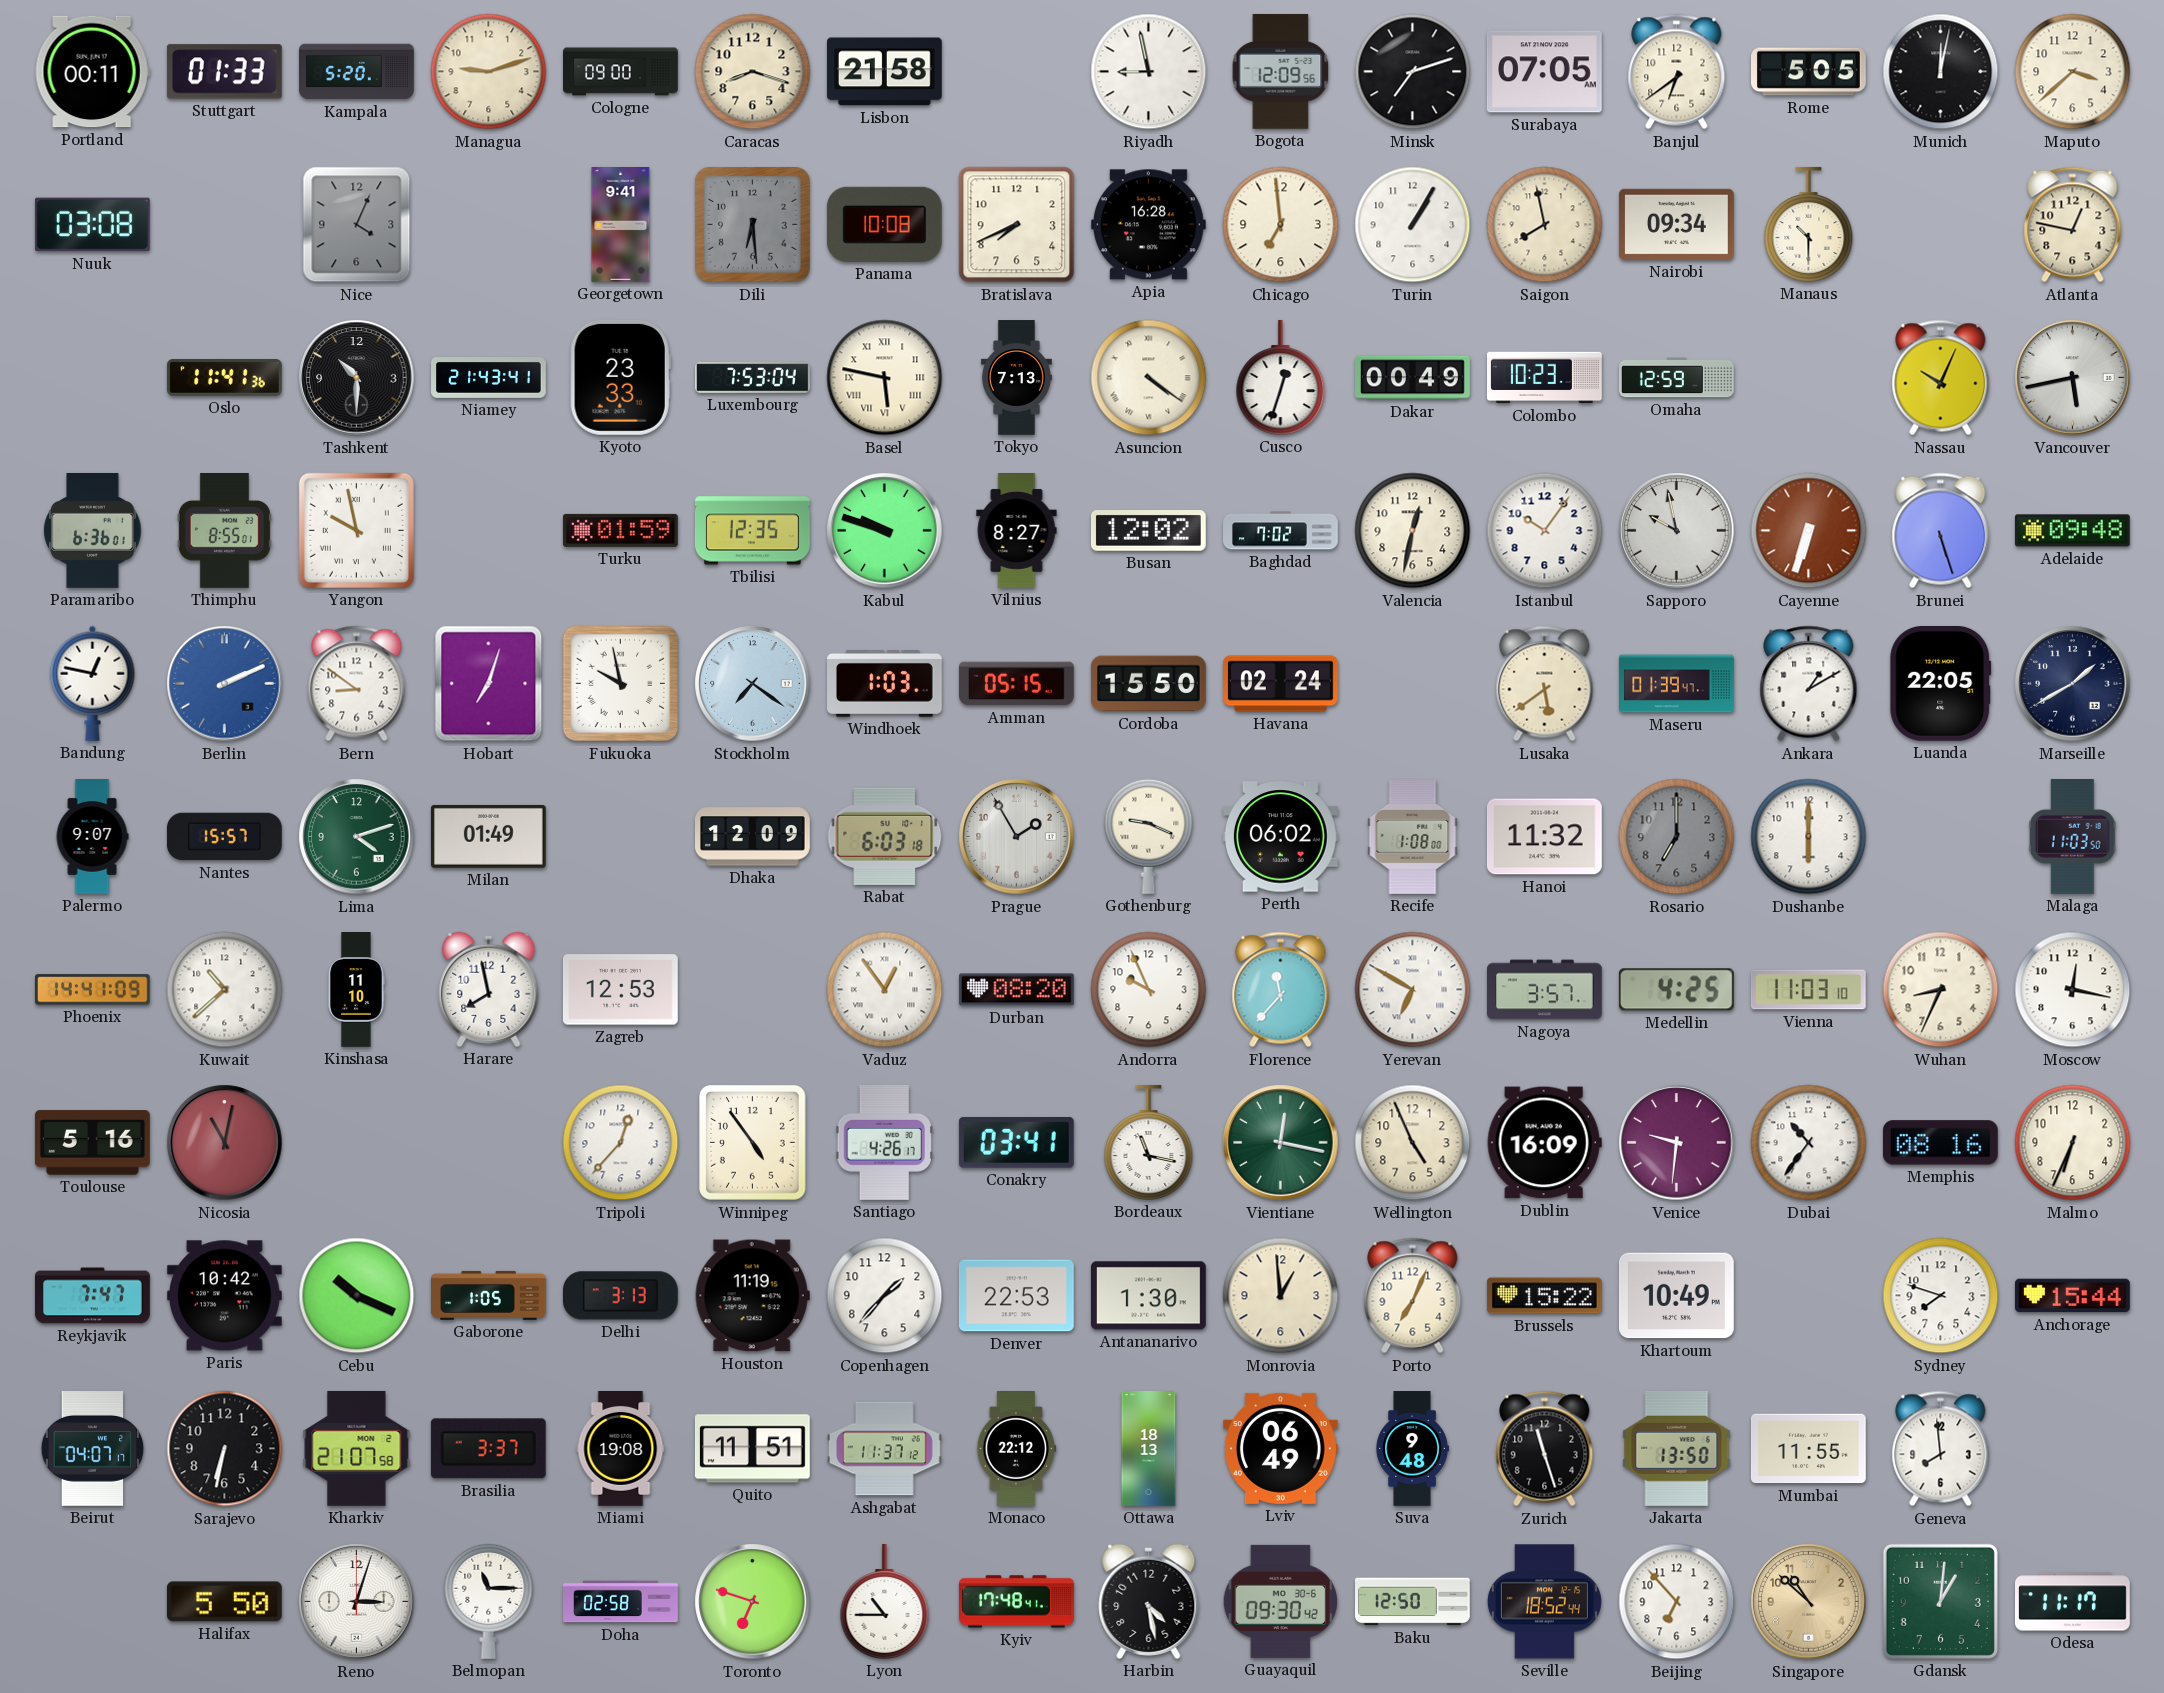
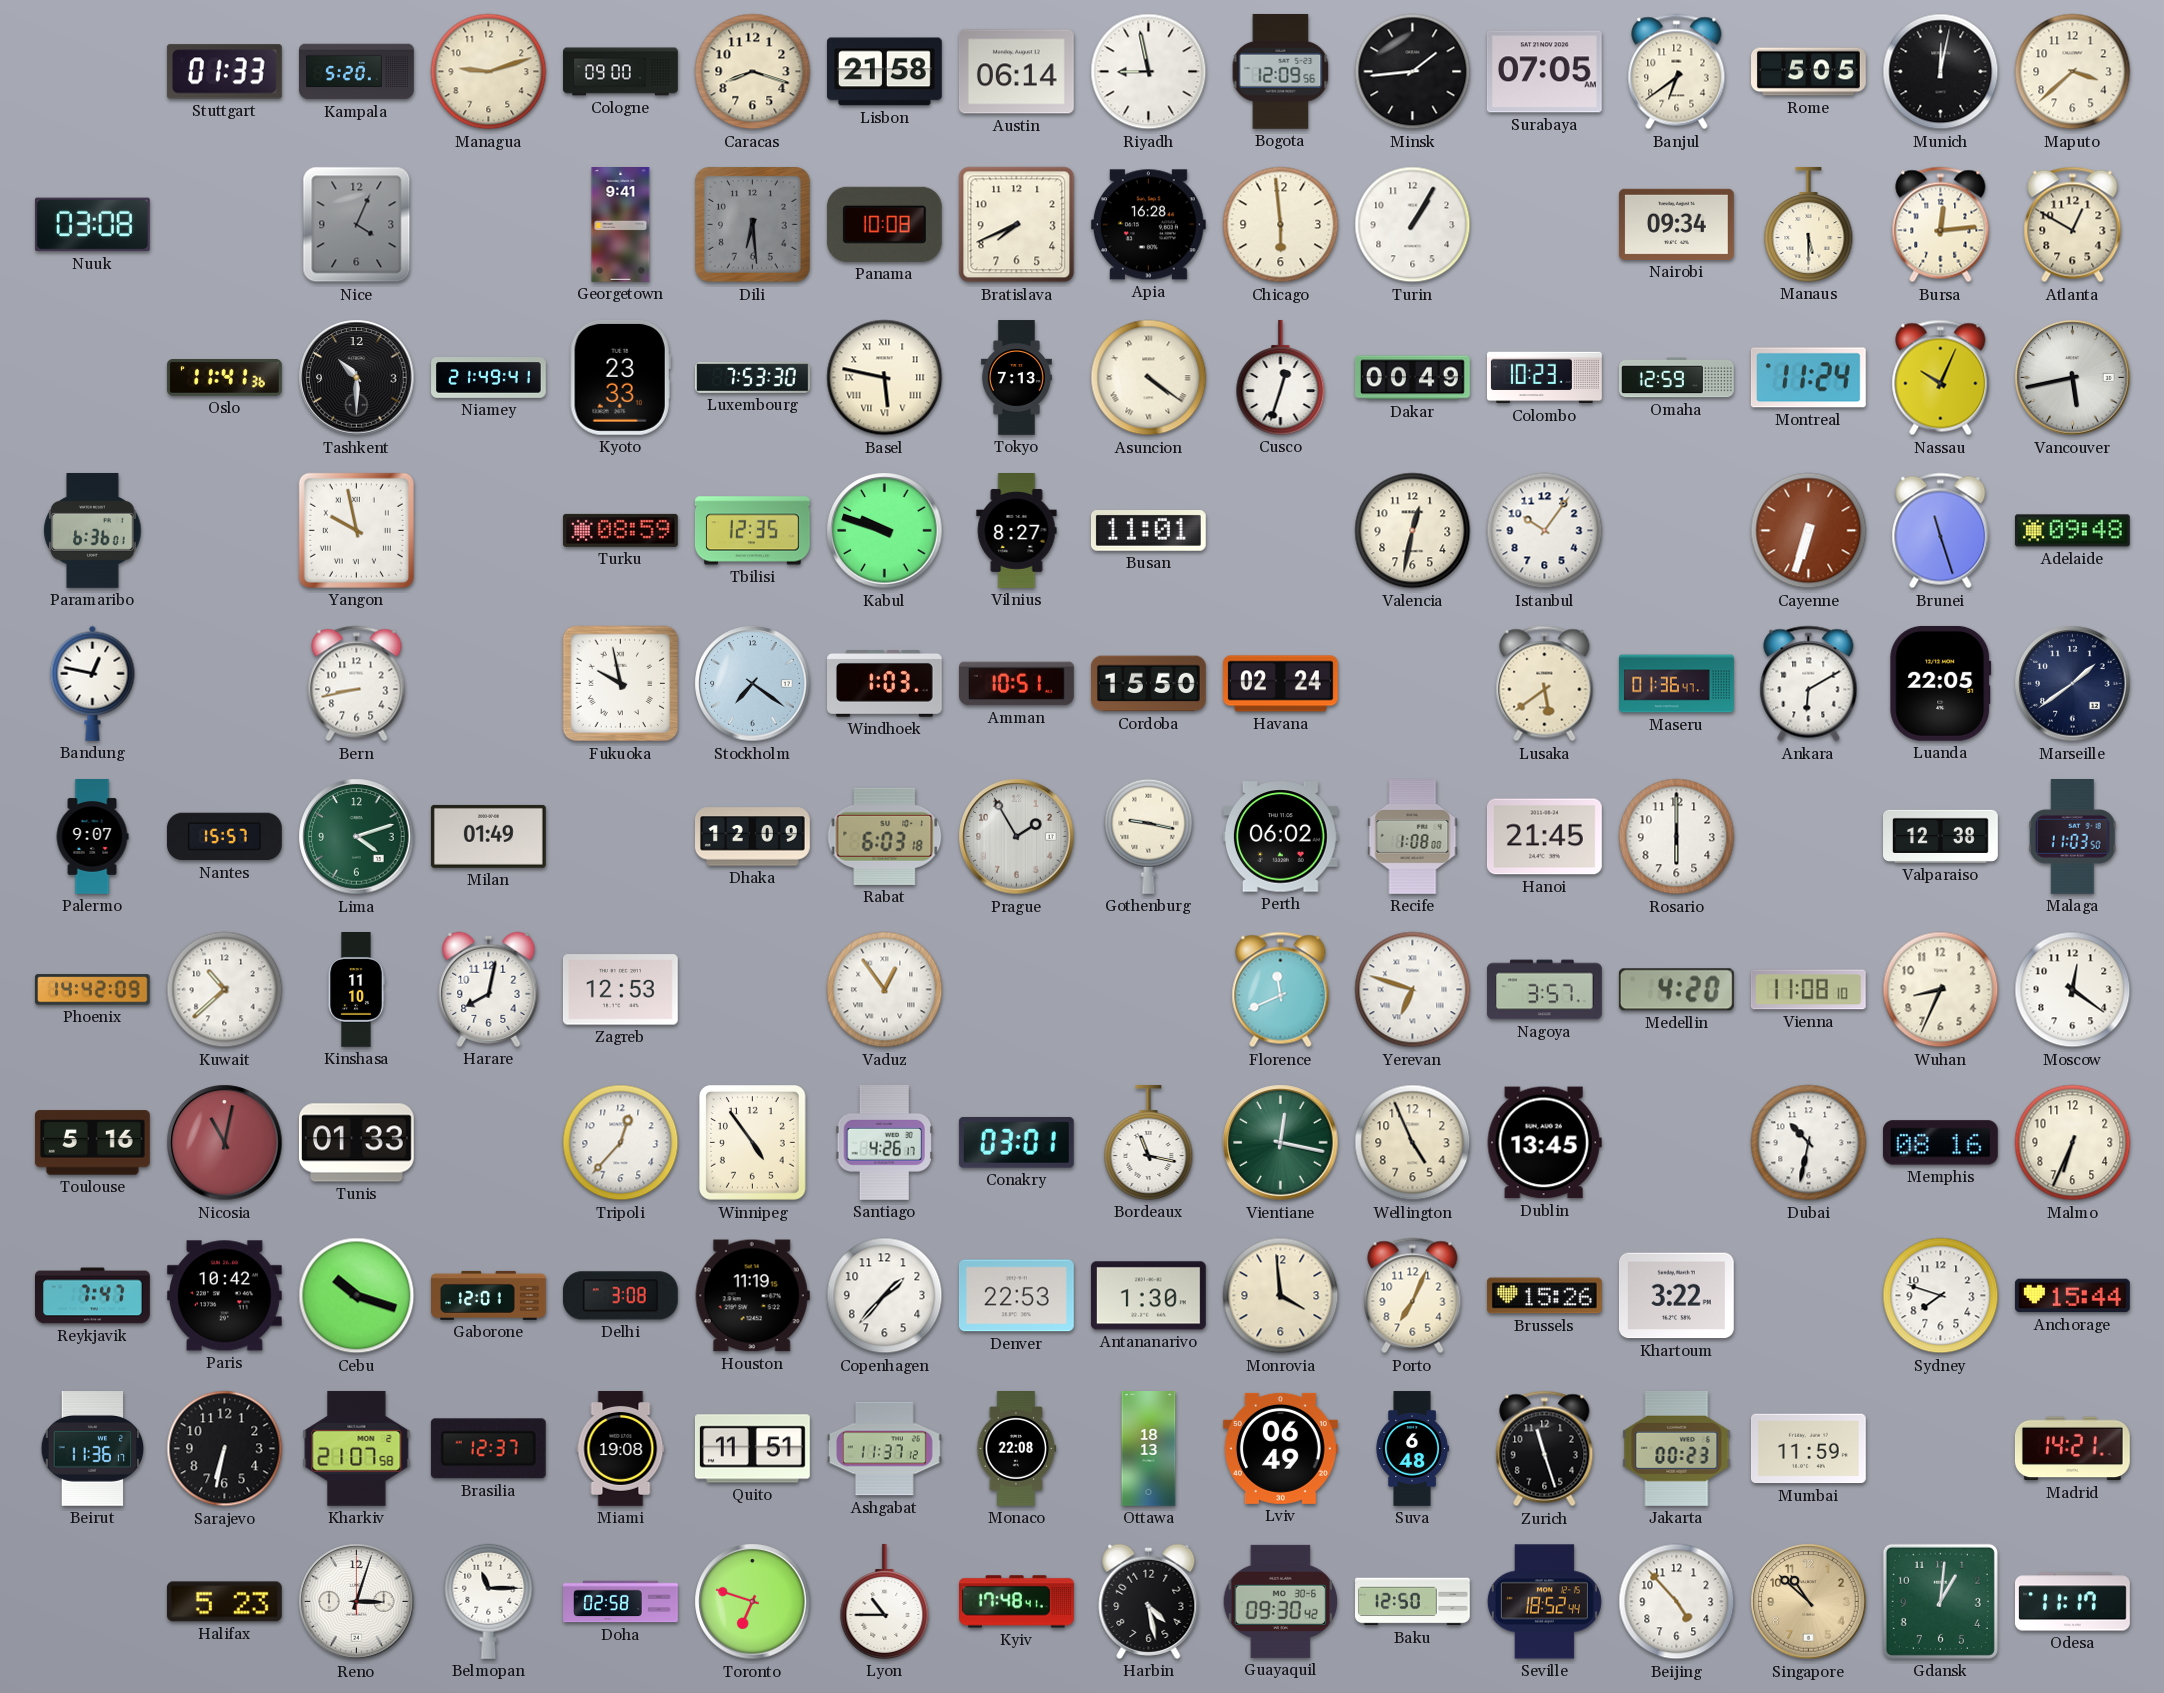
Portland: 00:11 -> none
Austin: none -> 06:14
Minsk: 7:12 -> 1:44
Chicago: 6:59 -> 5:59
Saigon: 7:58 -> none
Manaus: 10:30 -> 5:30
Bursa: none -> 12:14
Atlanta: 12:47 -> 12:50
Niamey: 21:43 -> 21:49
Luxembourg: 7:53:04 -> 7:53:30
Montreal: none -> 11:24
Thimphu: 8:55 -> none
Turku: 01:59 -> 08:59
Busan: 12:02 -> 11:01
Baghdad: 7:02 -> none
Sapporo: 9:58 -> none
Brunei: 5:27 -> 11:27
Berlin: 2:11 -> none
Bern: 8:51 -> 8:43
Hobart: 7:03 -> none
Amman: 05:15 -> 10:51
Maseru: 01:39 -> 01:36
Ankara: 1:10 -> 6:10
Marseille: 1:40 -> 1:39
Gothenburg: 9:19 -> 9:17
Hanoi: 11:32 -> 21:45
Rosario: 7:00 -> 6:00
Rosario dial: grey -> white
Dushanbe: 6:00 -> none
Valparaiso: none -> 12:38
Phoenix: 14:41 -> 14:42
Harare: 7:58 -> 8:02
Durban: 08:20 -> none
Andorra: 9:56 -> none
Florence: 11:37 -> 11:41
Yerevan: 6:50 -> 6:48
Medellin: 4:25 -> 4:20
Vienna: 11:03 -> 11:08
Moscow: 12:17 -> 12:21
Tunis: none -> 01:33
Conakry: 03:41 -> 03:01
Dublin: 16:09 -> 13:45
Venice: 9:31 -> none
Dubai: 10:36 -> 10:32
Cebu: 10:19 -> 10:18
Gaborone: 1:05 -> 12:01
Delhi: 3:13 -> 3:08
Monrovia: 12:59 -> 3:59
Brussels: 15:22 -> 15:26
Khartoum: 10:49 -> 3:22
Beirut: 04:07 -> 11:36
Brasilia: 3:37 -> 12:37
Monaco: 22:12 -> 22:08
Suva: 9:48 -> 6:48
Jakarta: 13:50 -> 00:23
Mumbai: 11:55 -> 11:59
Geneva: 7:59 -> none
Madrid: none -> 14:21
Halifax: 5:50 -> 5:23
Beijing: 6:53 -> 4:53
